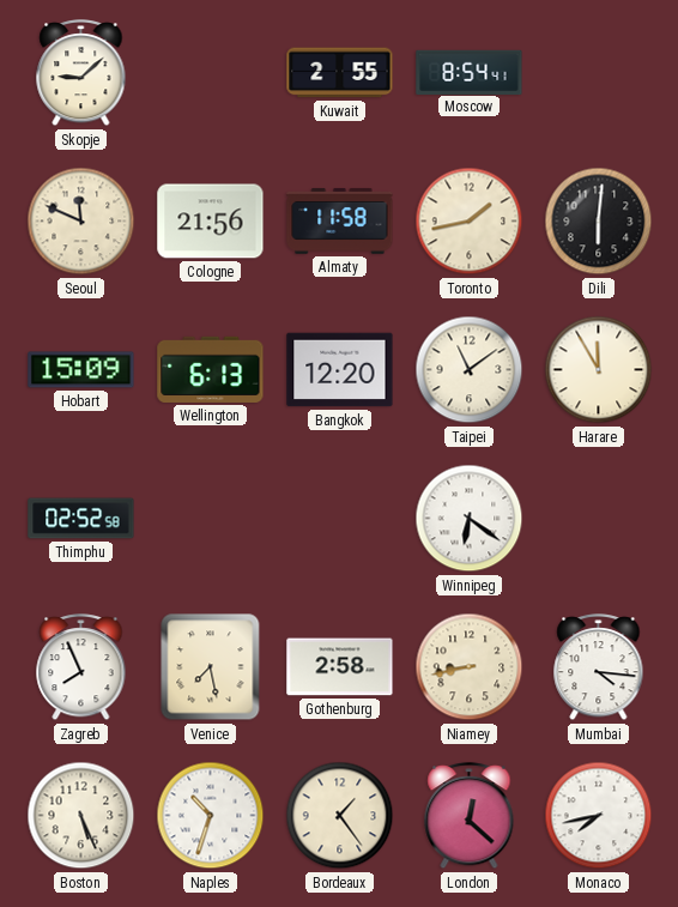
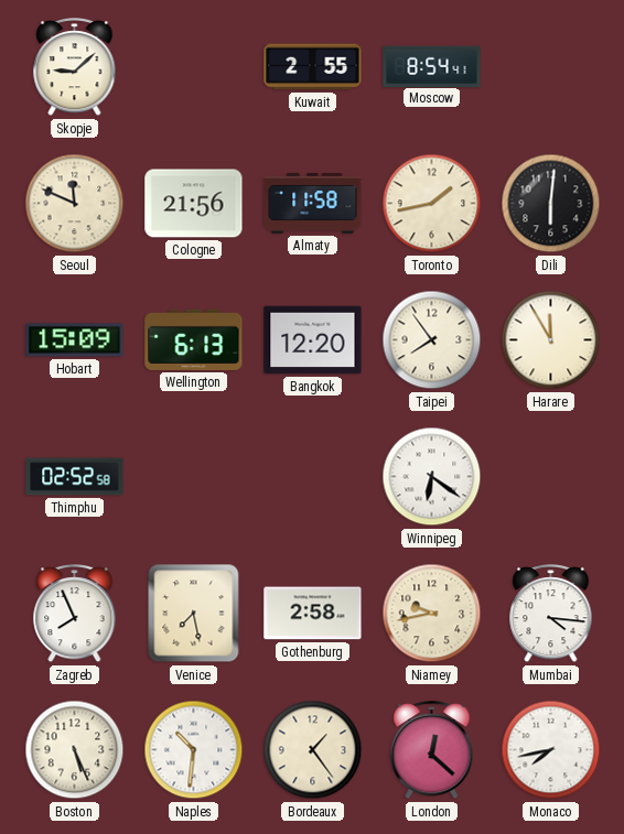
Taipei: 11:09 -> 7:54
Niamey: 8:43 -> 9:43
Naples: 10:33 -> 10:31
